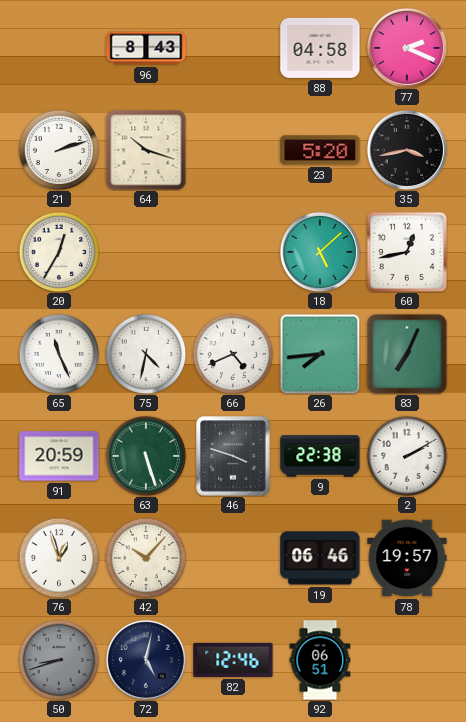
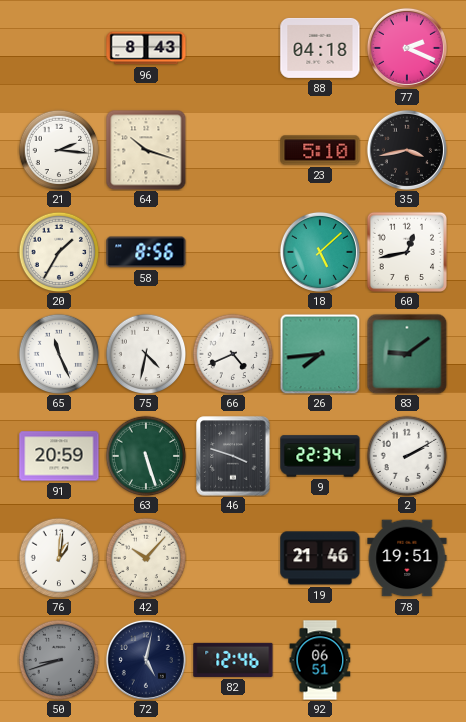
88: 04:58 -> 04:18
21: 2:12 -> 2:16
23: 5:20 -> 5:10
20: 12:35 -> 1:35
58: none -> 8:56
83: 7:04 -> 9:09
9: 22:38 -> 22:34
76: 12:57 -> 1:01
19: 06:46 -> 21:46
78: 19:57 -> 19:51
